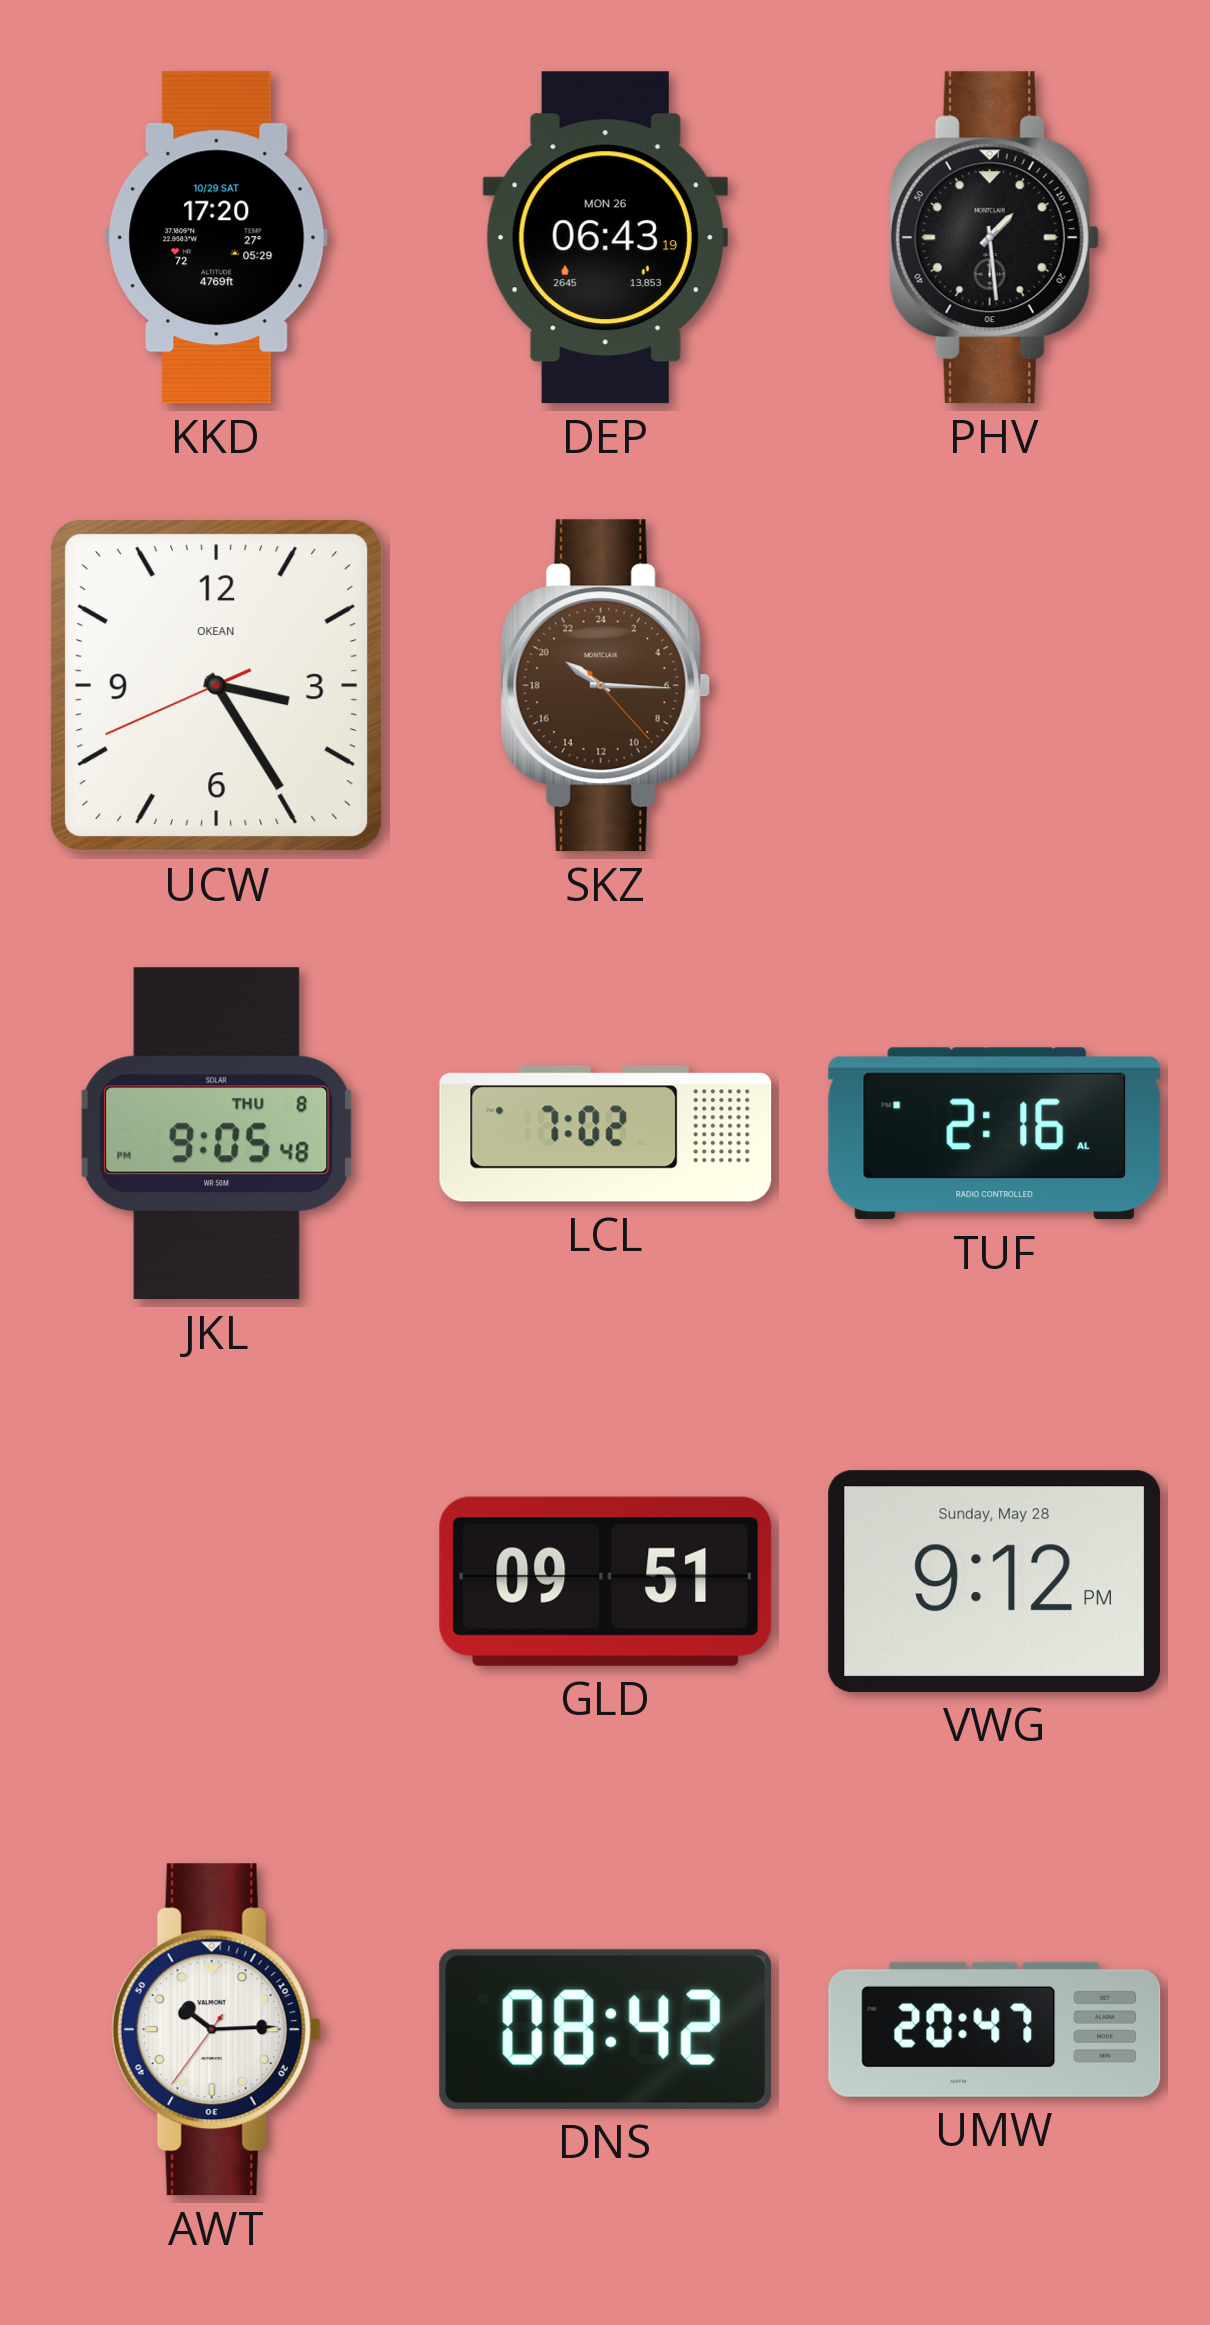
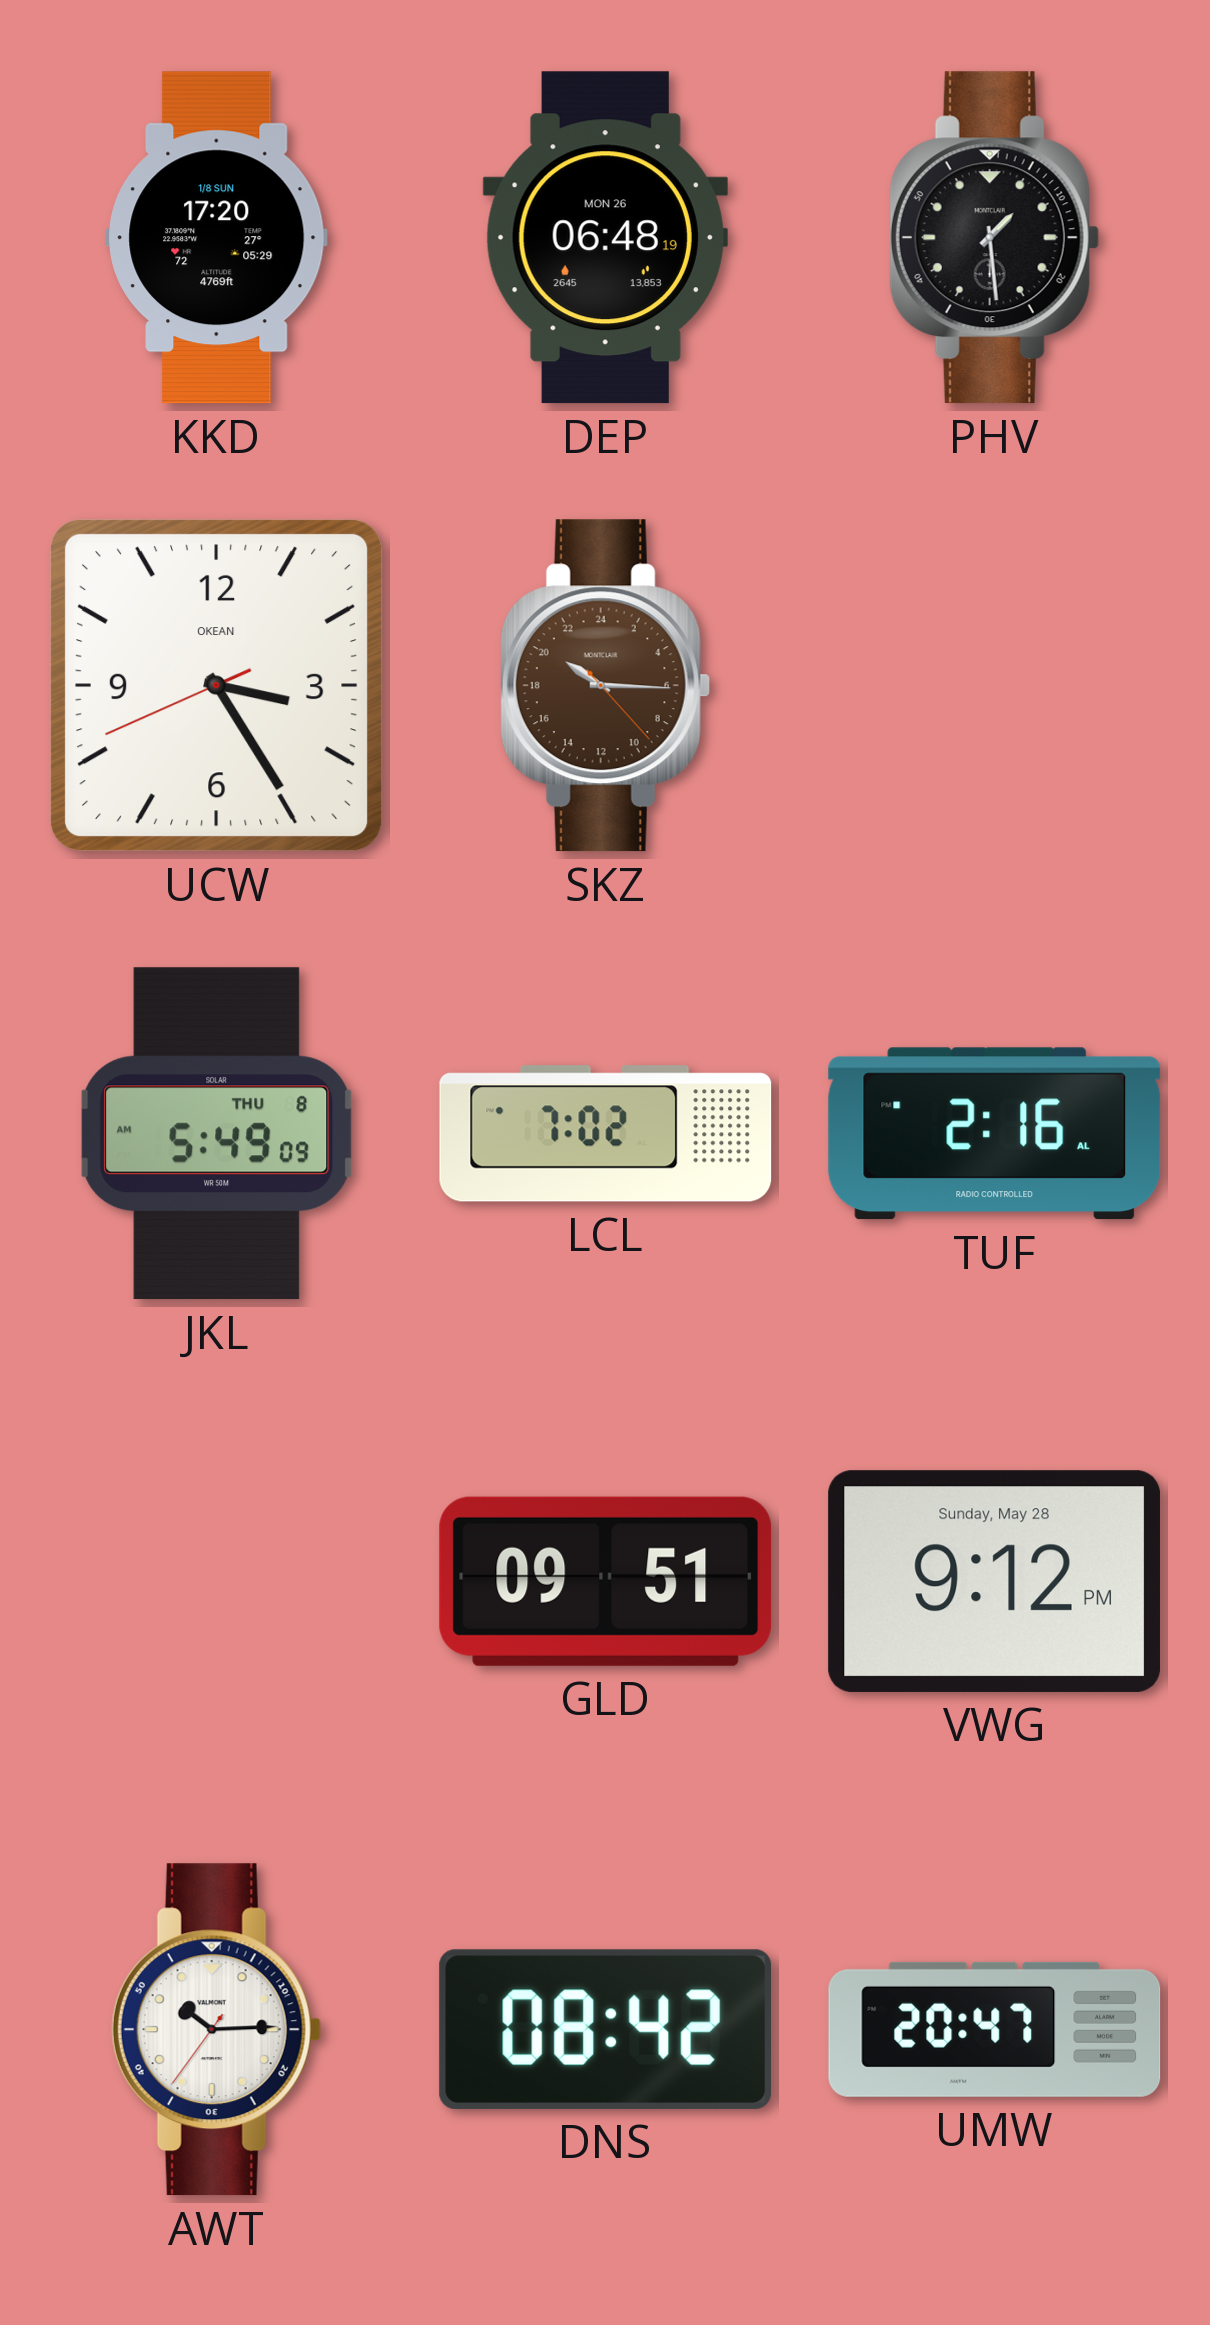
KKD date: 10/29 SAT -> 1/8 SUN
DEP: 06:43 -> 06:48
JKL: 9:05 -> 5:49
